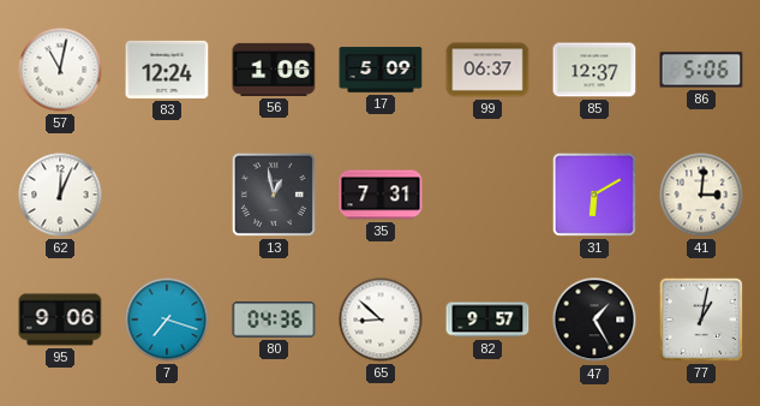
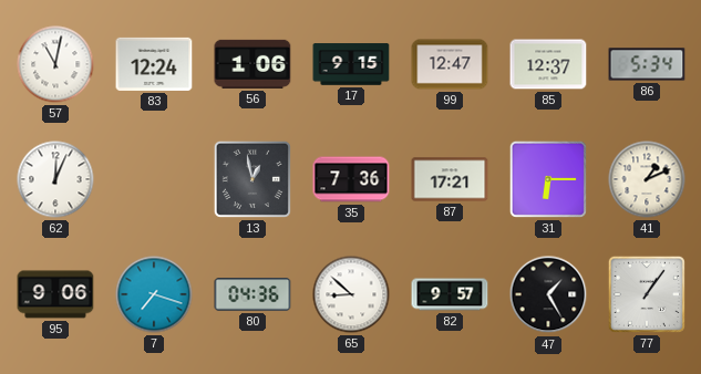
17: 5:09 -> 9:15
99: 06:37 -> 12:47
86: 5:06 -> 5:34
35: 7:31 -> 7:36
87: none -> 17:21
31: 6:10 -> 6:15
41: 3:01 -> 1:11
77: 1:02 -> 1:06
